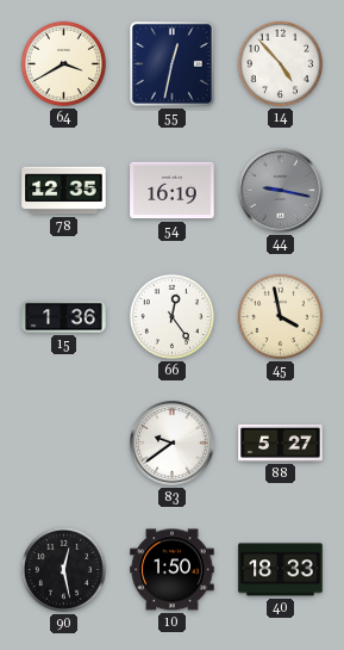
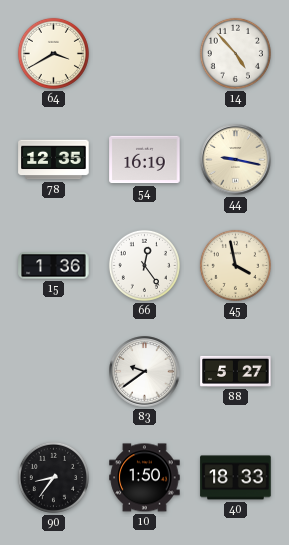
55: 12:32 -> none
44 dial: grey -> cream
90: 12:28 -> 8:36
